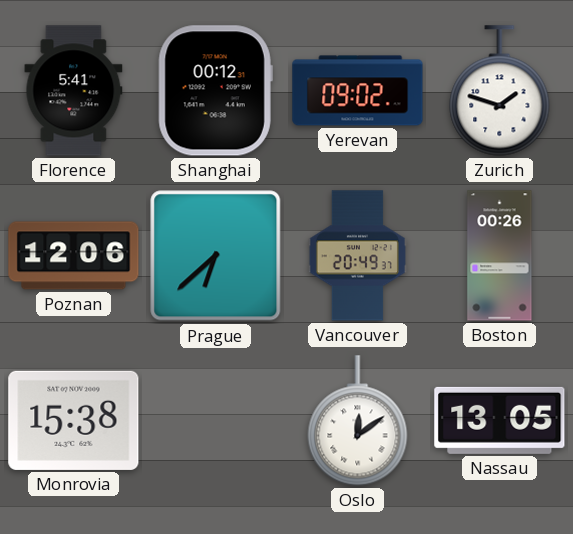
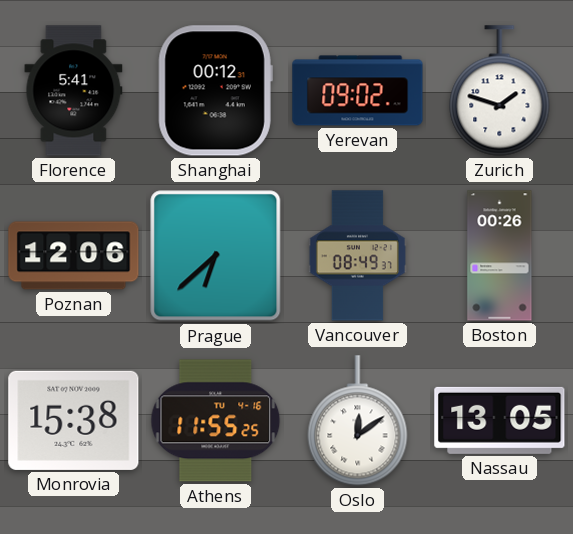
Vancouver: 20:49 -> 08:49
Athens: none -> 11:55
